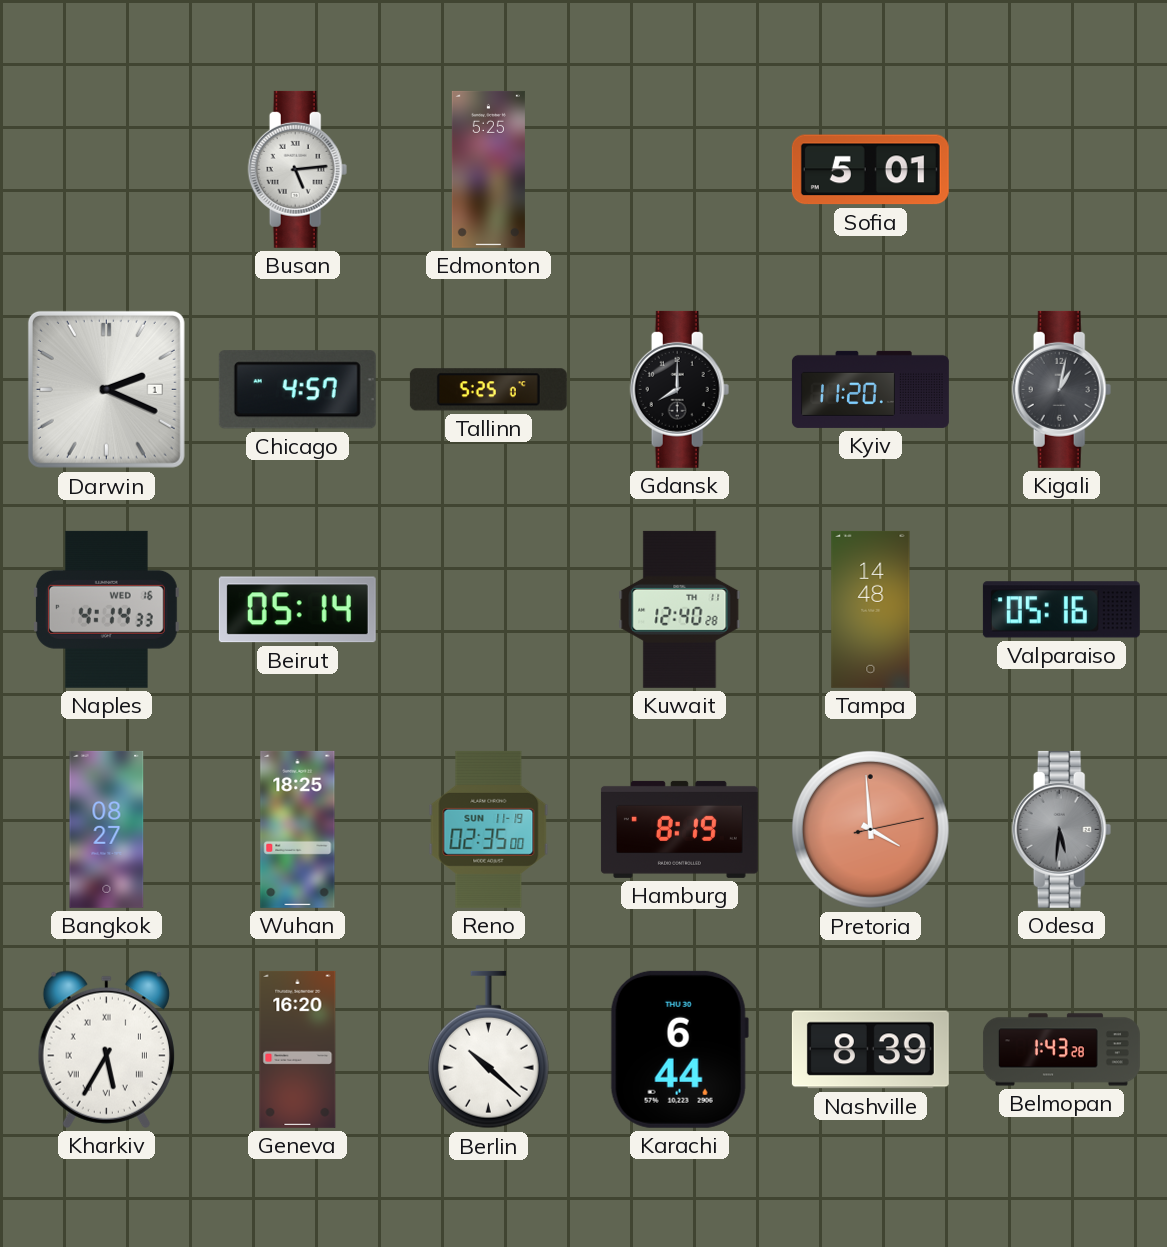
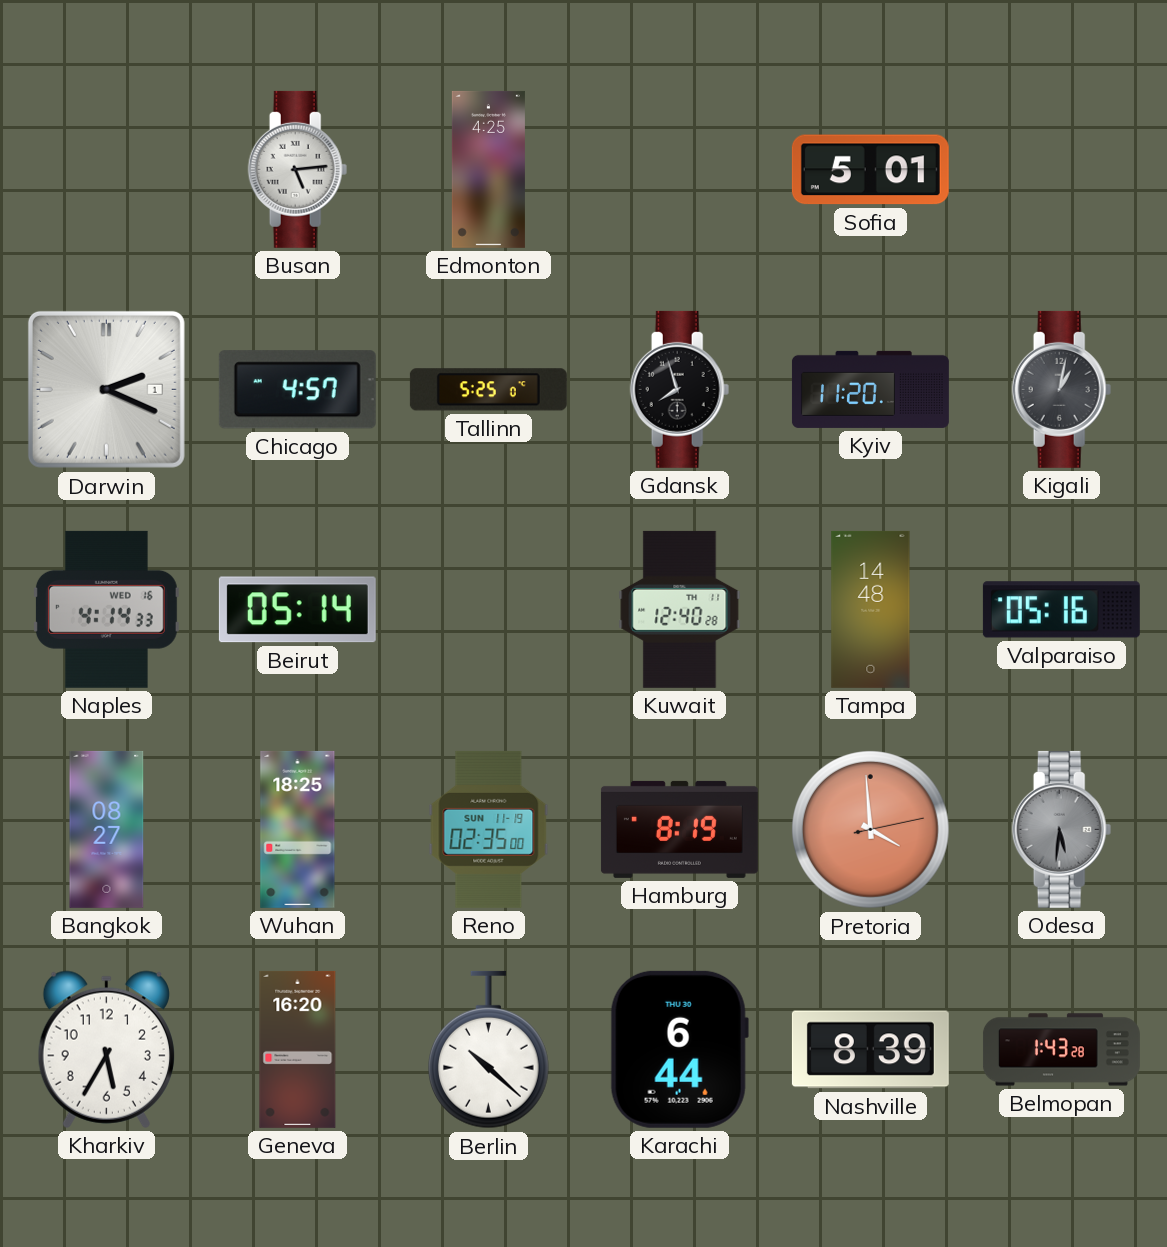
Edmonton: 5:25 -> 4:25
Gdansk: 8:00 -> 7:57
Kharkiv numerals: Roman -> Arabic
